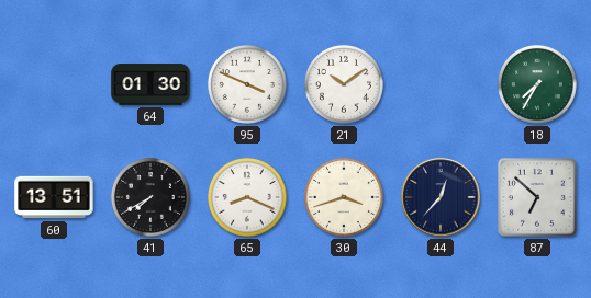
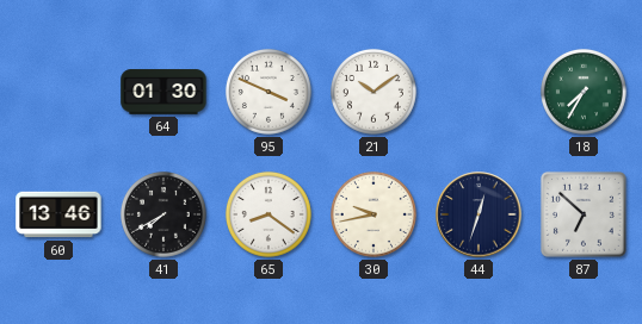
60: 13:51 -> 13:46
65: 8:19 -> 8:21
30: 3:42 -> 9:43
44: 12:37 -> 12:33
